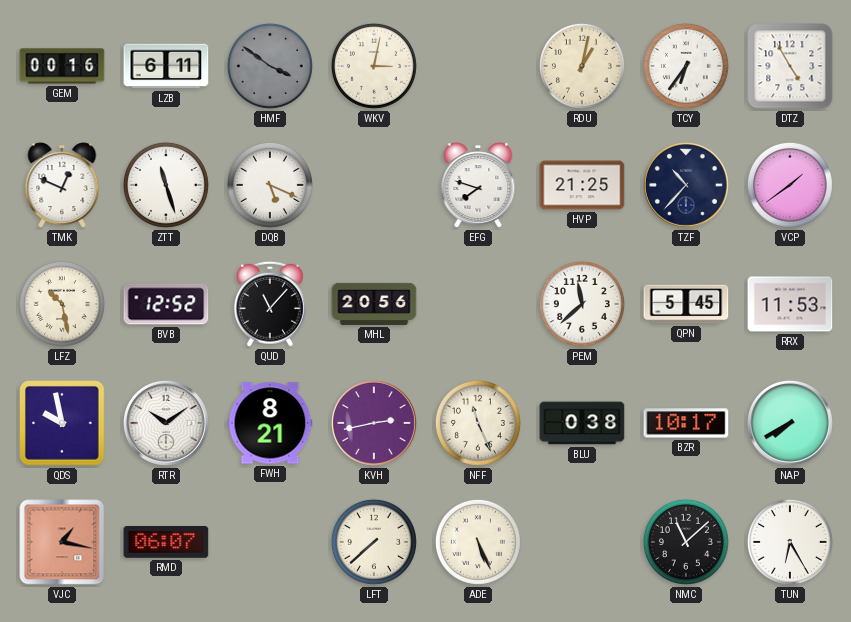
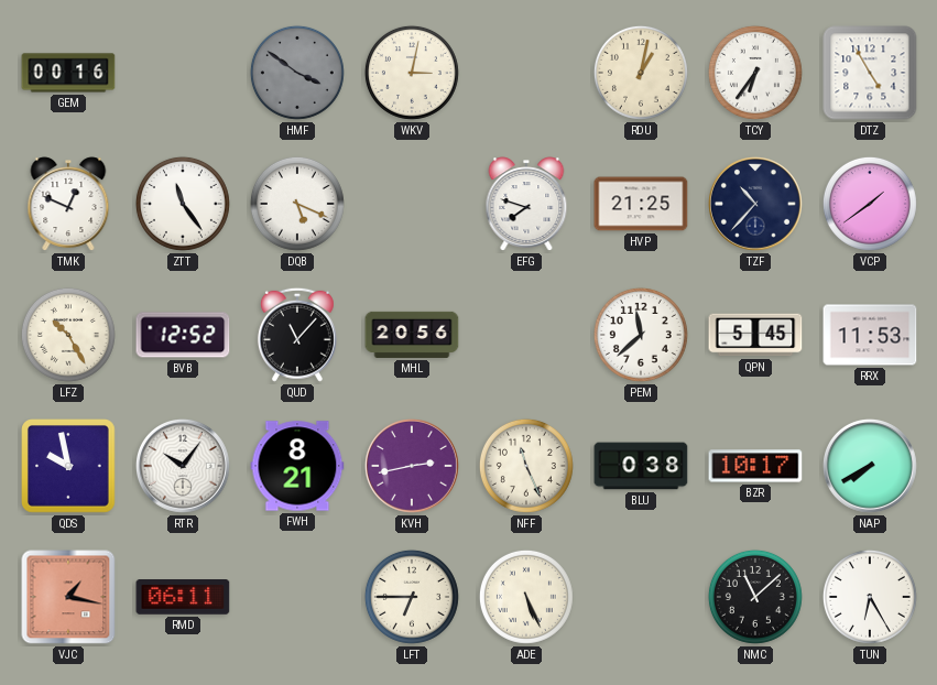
LZB: 6:11 -> none
ZTT: 11:27 -> 11:24
LFZ: 10:28 -> 10:25
RTR: 10:09 -> 10:06
RMD: 06:07 -> 06:11
LFT: 7:38 -> 6:45
